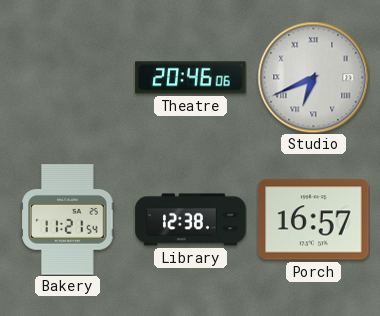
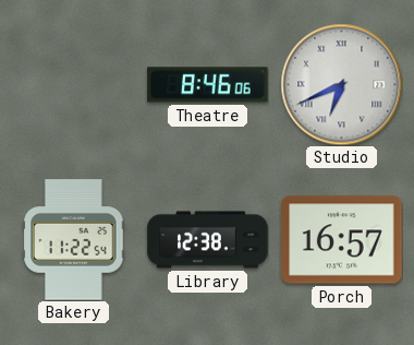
Theatre: 20:46 -> 8:46
Bakery: 11:21 -> 11:22
